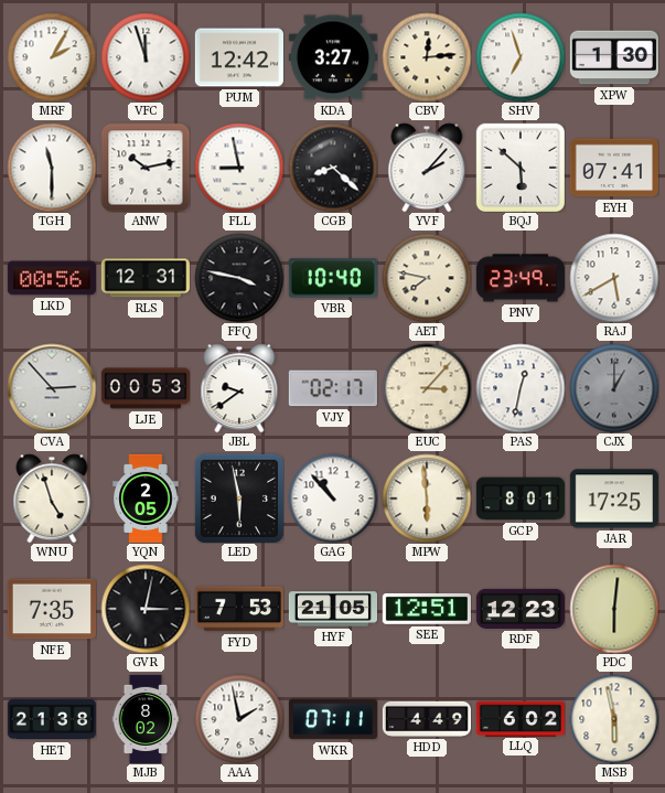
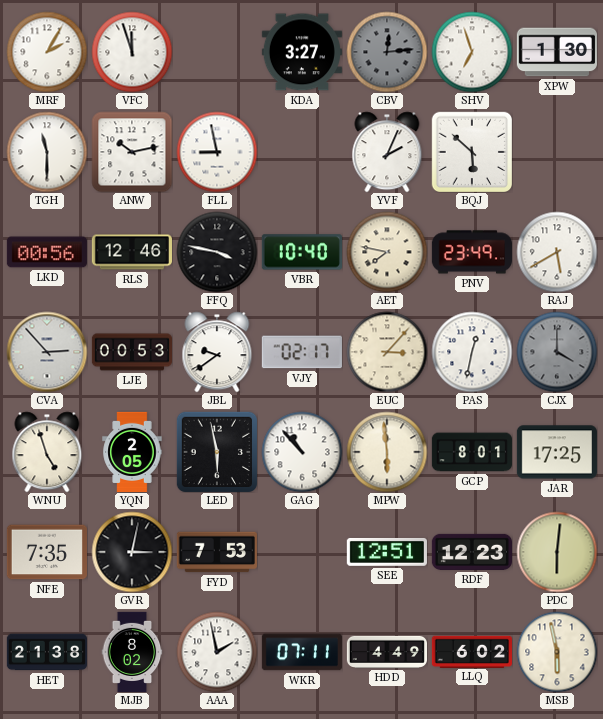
PUM: 12:42 -> none
CBV dial: cream -> grey
CGB: 8:22 -> none
YVF: 2:07 -> 2:04
EYH: 07:41 -> none
RLS: 12:31 -> 12:46
CJX: 1:00 -> 4:00
HYF: 21:05 -> none
